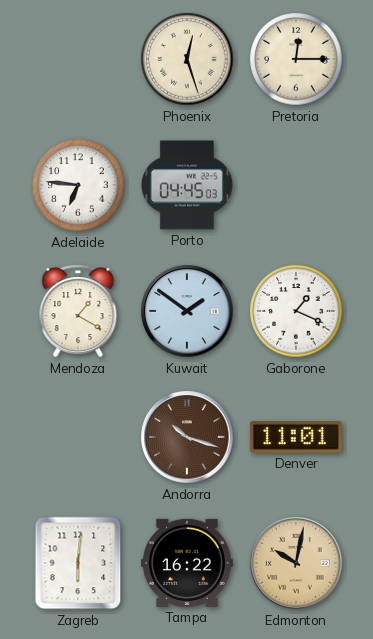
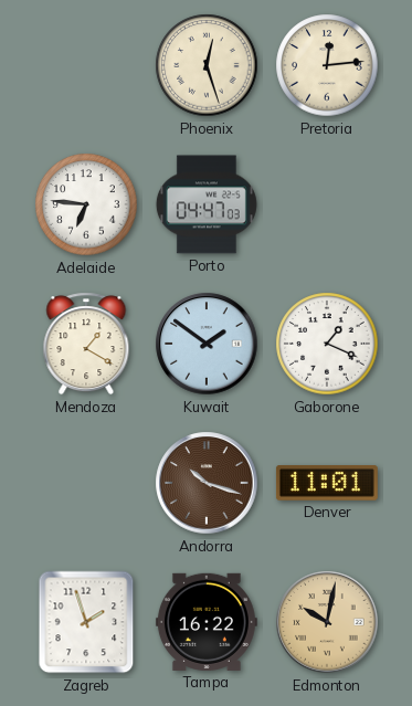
Pretoria: 12:15 -> 12:14
Porto: 04:45 -> 04:47
Zagreb: 6:01 -> 1:57
